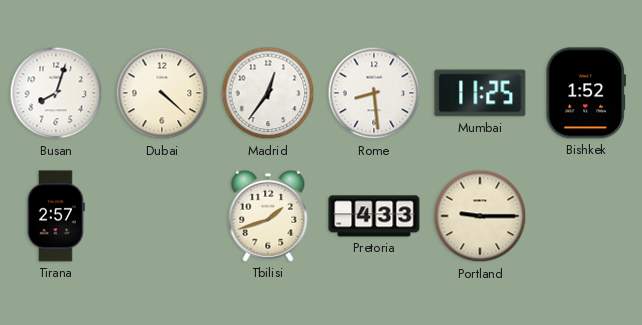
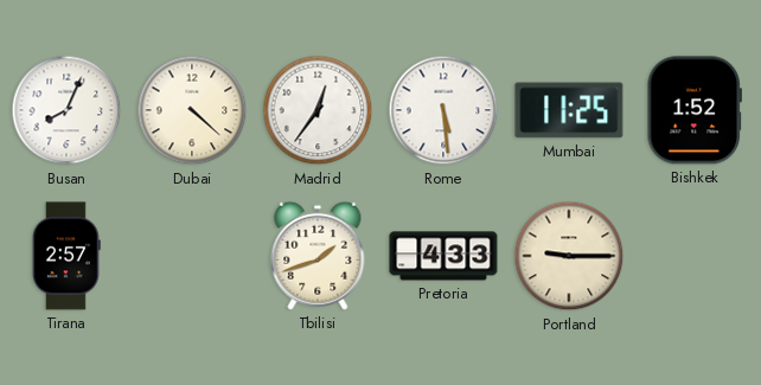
Busan: 8:03 -> 8:04
Rome: 8:29 -> 5:29
